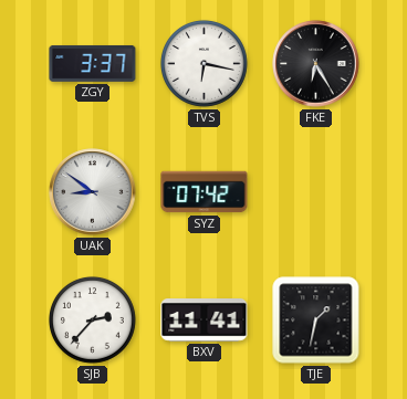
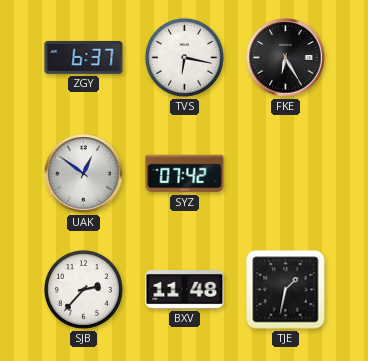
ZGY: 3:37 -> 6:37
UAK: 8:51 -> 12:51
BXV: 11:41 -> 11:48
